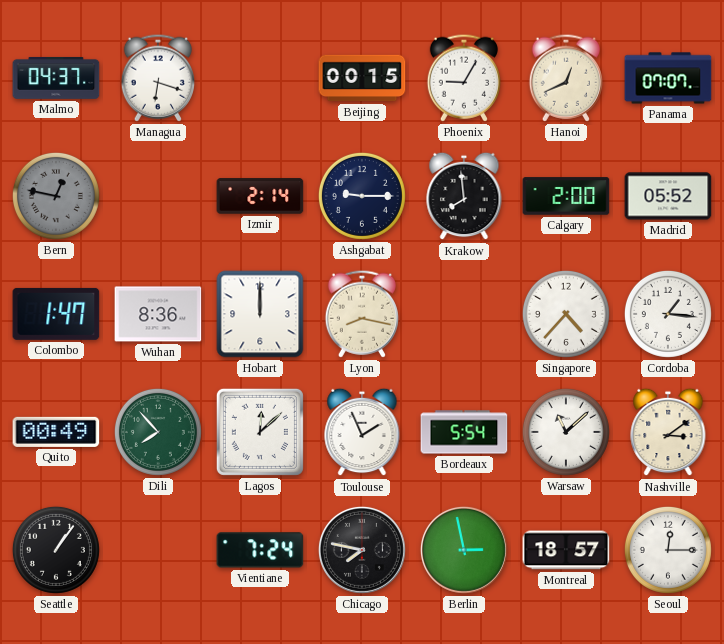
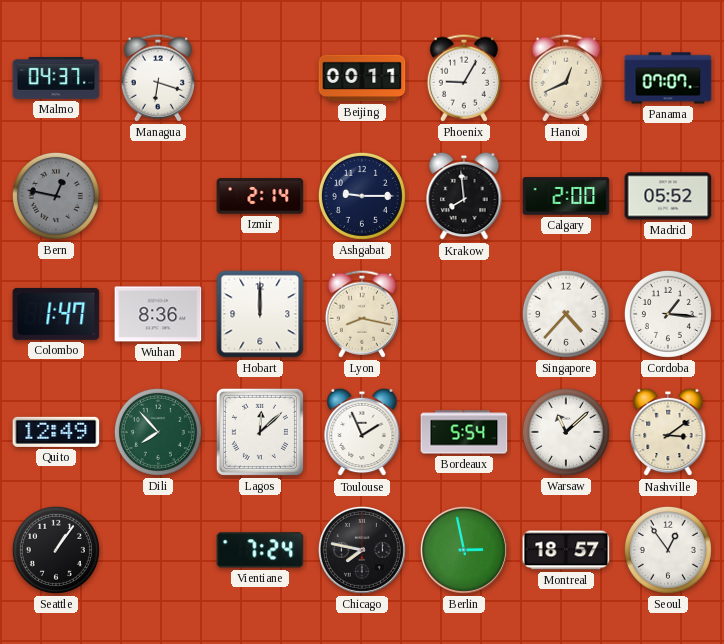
Beijing: 00:15 -> 00:11
Quito: 00:49 -> 12:49
Seoul: 12:15 -> 12:54
